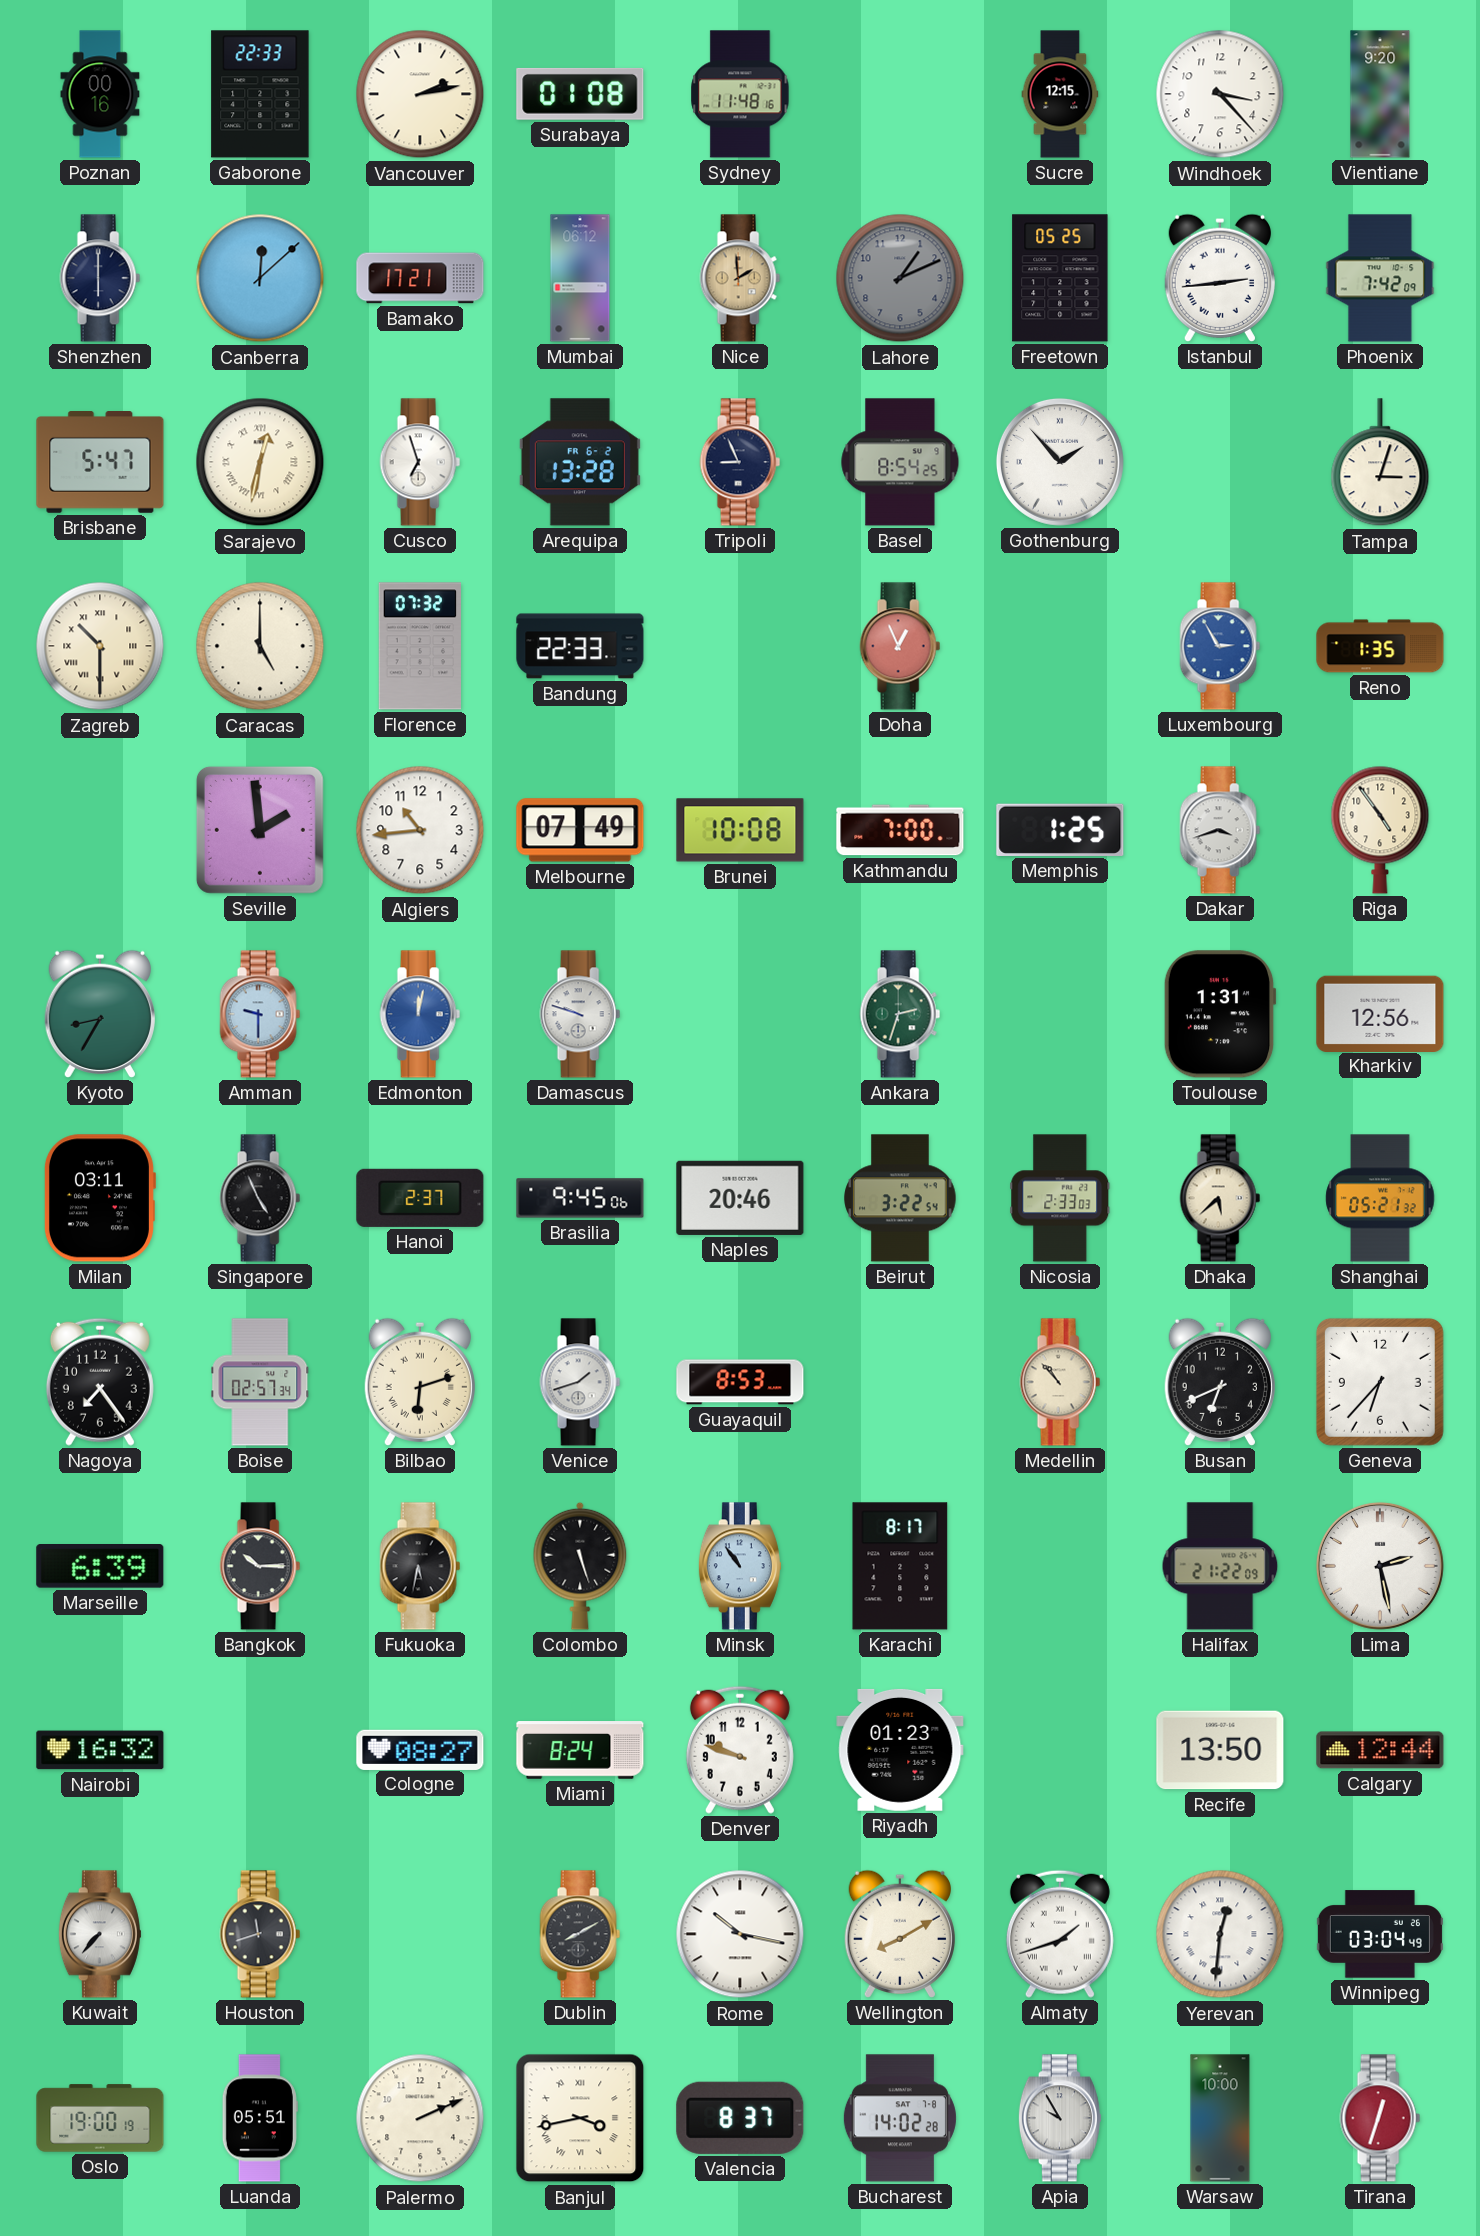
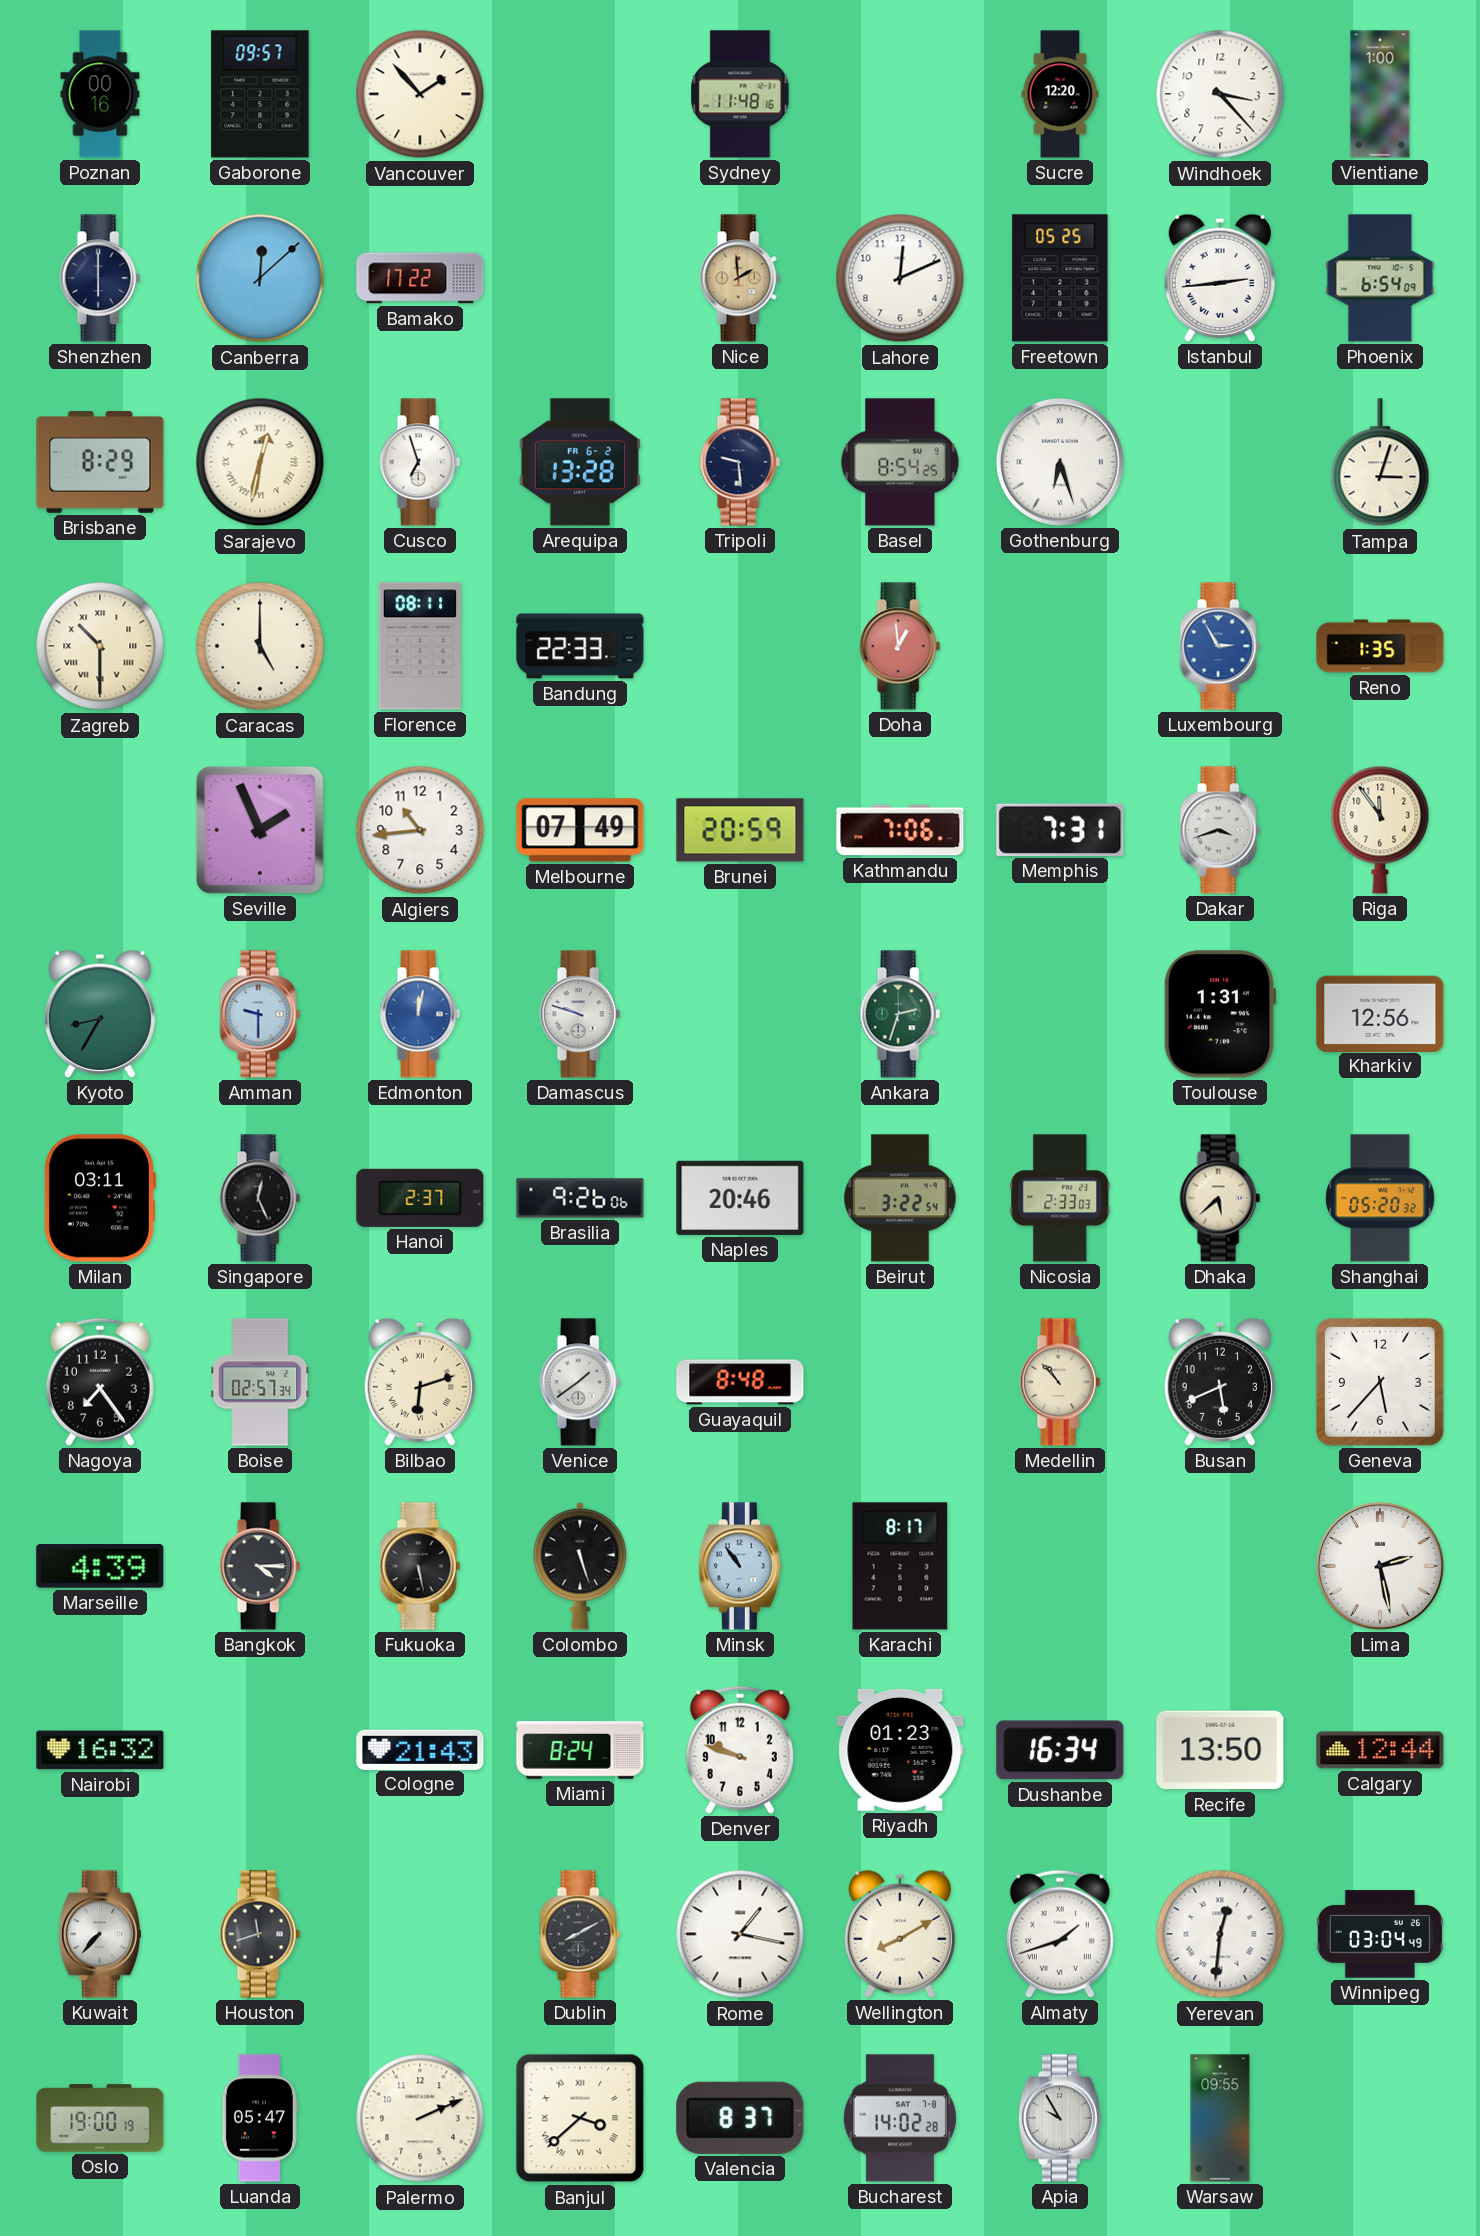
Gaborone: 22:33 -> 09:57
Vancouver: 2:13 -> 1:53
Surabaya: 01:08 -> none
Sucre: 12:15 -> 12:20
Vientiane: 9:20 -> 1:00
Bamako: 17:21 -> 17:22
Mumbai: 06:12 -> none
Lahore: 1:11 -> 12:11
Lahore dial: grey -> white
Phoenix: 7:42 -> 6:54
Brisbane: 5:47 -> 8:29
Tripoli: 8:56 -> 9:29
Gothenburg: 1:53 -> 6:27
Florence: 07:32 -> 08:11
Doha: 12:56 -> 12:59
Seville: 1:59 -> 1:56
Brunei: 10:08 -> 20:59
Kathmandu: 7:00 -> 7:06
Memphis: 1:25 -> 7:31
Riga: 4:54 -> 11:54
Singapore: 4:56 -> 12:26
Brasilia: 9:45 -> 9:26
Shanghai: 05:21 -> 05:20
Venice: 1:42 -> 1:39
Guayaquil: 8:53 -> 8:48
Busan: 6:41 -> 5:41
Geneva: 6:37 -> 5:37
Marseille: 6:39 -> 4:39
Bangkok: 10:15 -> 4:15
Fukuoka: 5:32 -> 5:28
Halifax: 21:22 -> none
Cologne: 08:27 -> 21:43
Dushanbe: none -> 16:34
Rome: 10:17 -> 1:17
Luanda: 05:51 -> 05:47
Banjul: 3:43 -> 3:38
Warsaw: 10:00 -> 09:55
Tirana: 12:33 -> none
